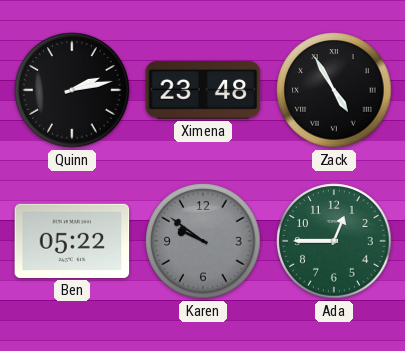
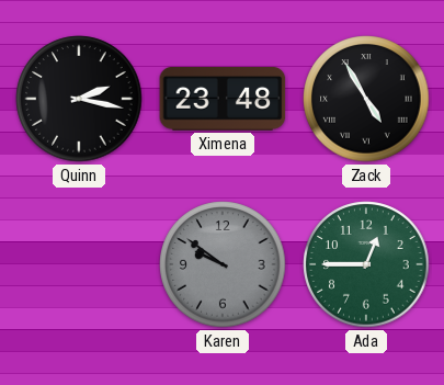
Quinn: 2:13 -> 2:17
Ben: 05:22 -> none
